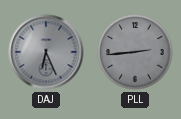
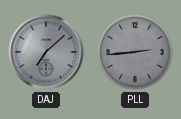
DAJ: 6:26 -> 7:08
